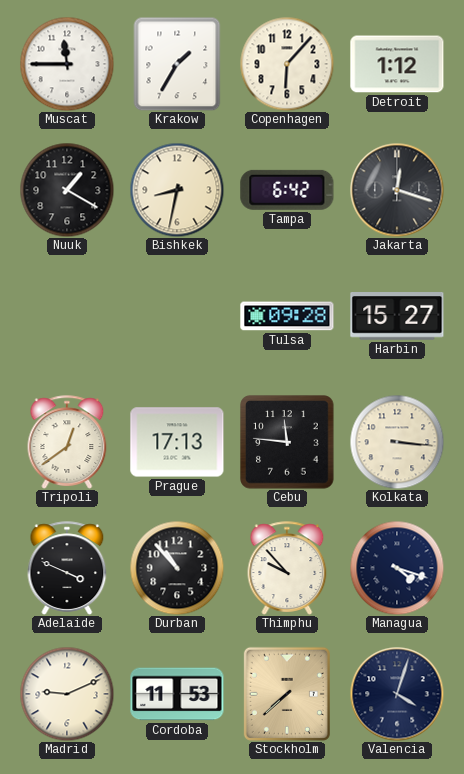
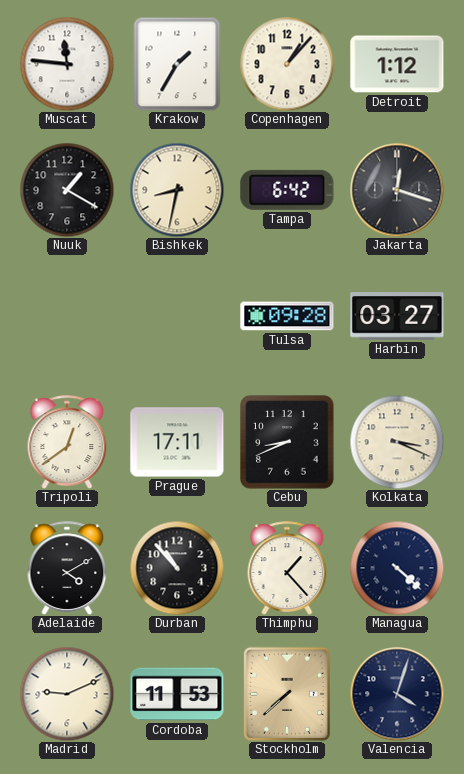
Muscat: 11:45 -> 11:46
Copenhagen: 6:07 -> 1:07
Harbin: 15:27 -> 03:27
Prague: 17:13 -> 17:11
Cebu: 11:46 -> 8:41
Kolkata: 3:16 -> 3:19
Adelaide: 3:49 -> 4:10
Thimphu: 9:53 -> 1:23
Managua: 4:18 -> 4:22
